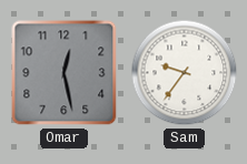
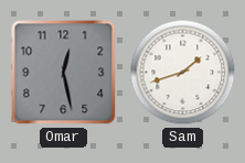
Sam: 9:36 -> 1:42
